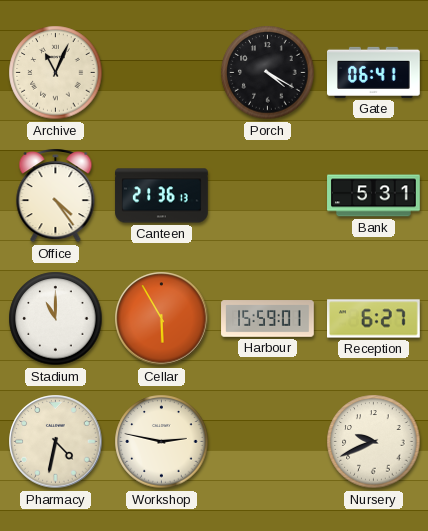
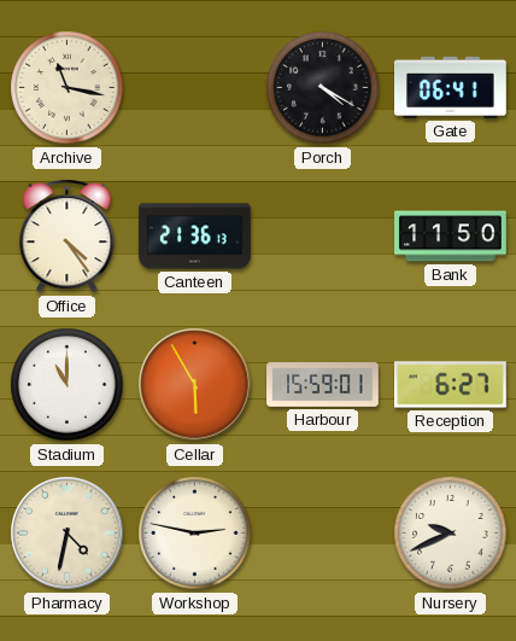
Archive: 11:04 -> 11:17
Bank: 5:31 -> 11:50
